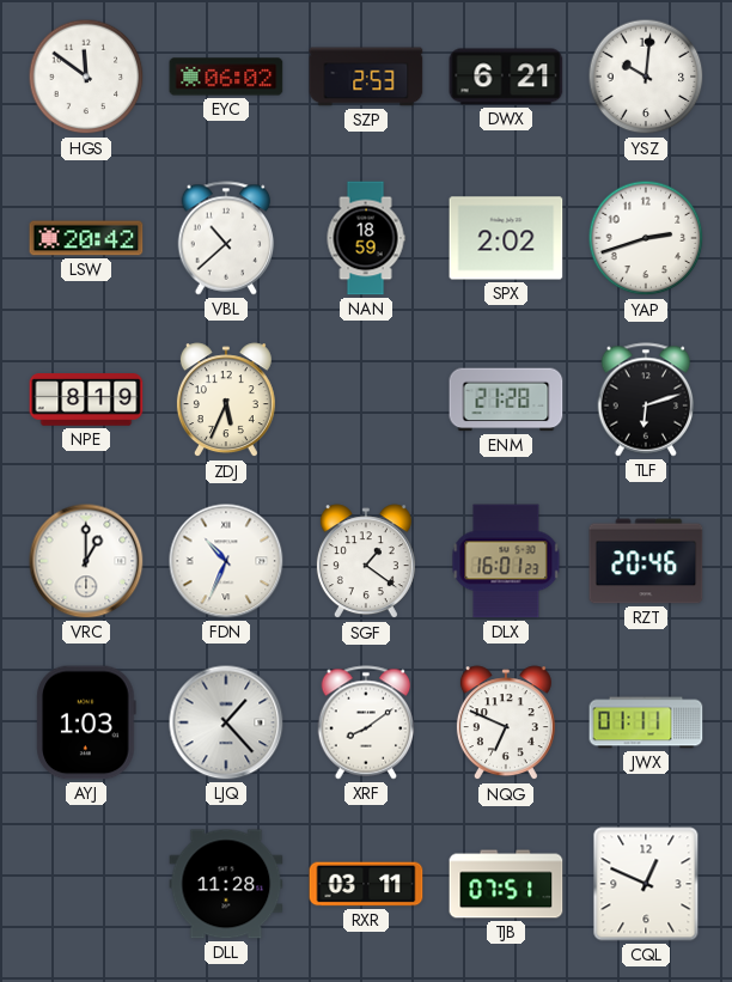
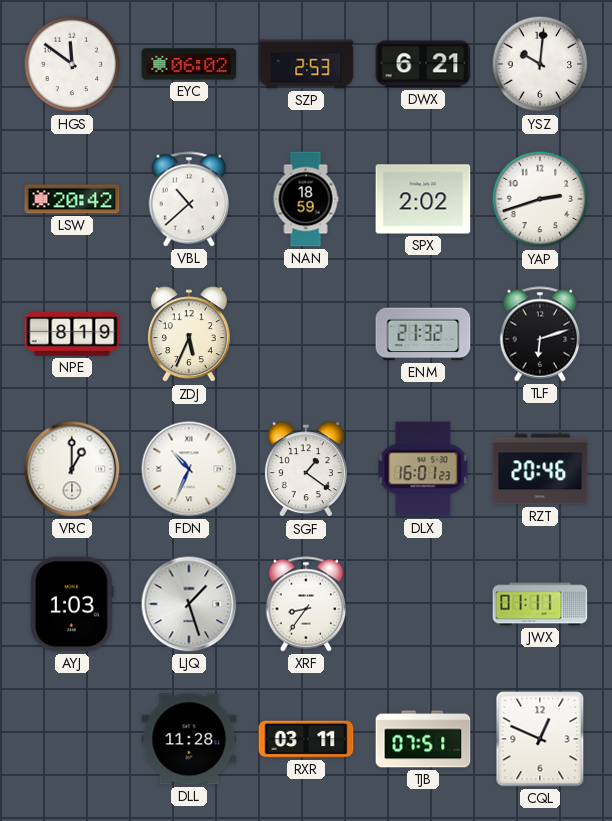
ENM: 21:28 -> 21:32
LJQ: 1:23 -> 1:27
XRF: 8:09 -> 8:36
NQG: 6:49 -> none
